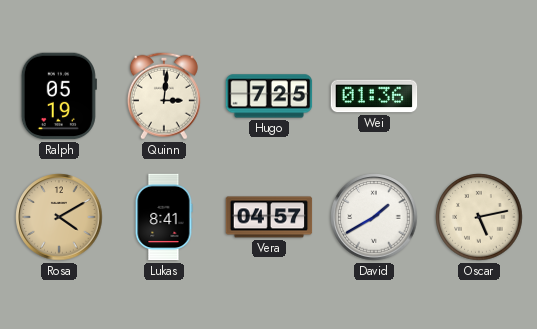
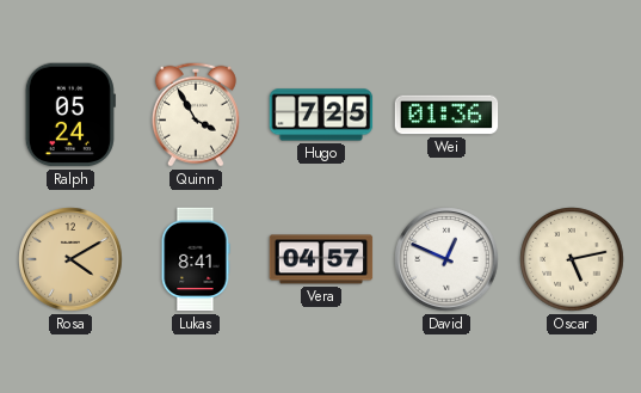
Ralph: 05:19 -> 05:24
Quinn: 3:01 -> 3:55
David: 1:40 -> 12:49
